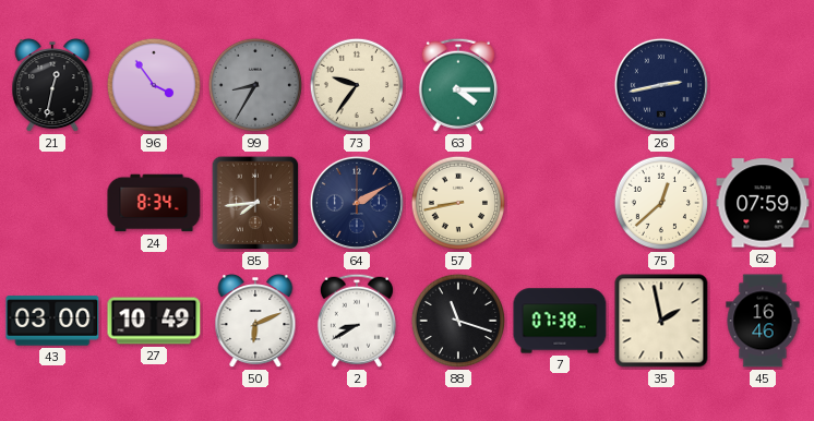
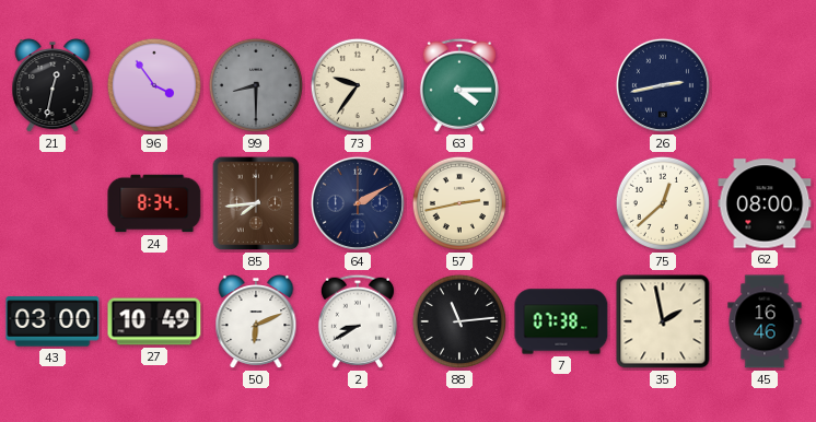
99: 8:35 -> 8:30
57: 8:43 -> 2:43
62: 07:59 -> 08:00
88: 11:18 -> 11:14
